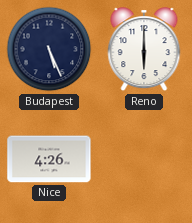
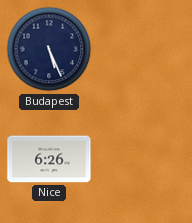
Reno: 6:00 -> none
Nice: 4:26 -> 6:26
